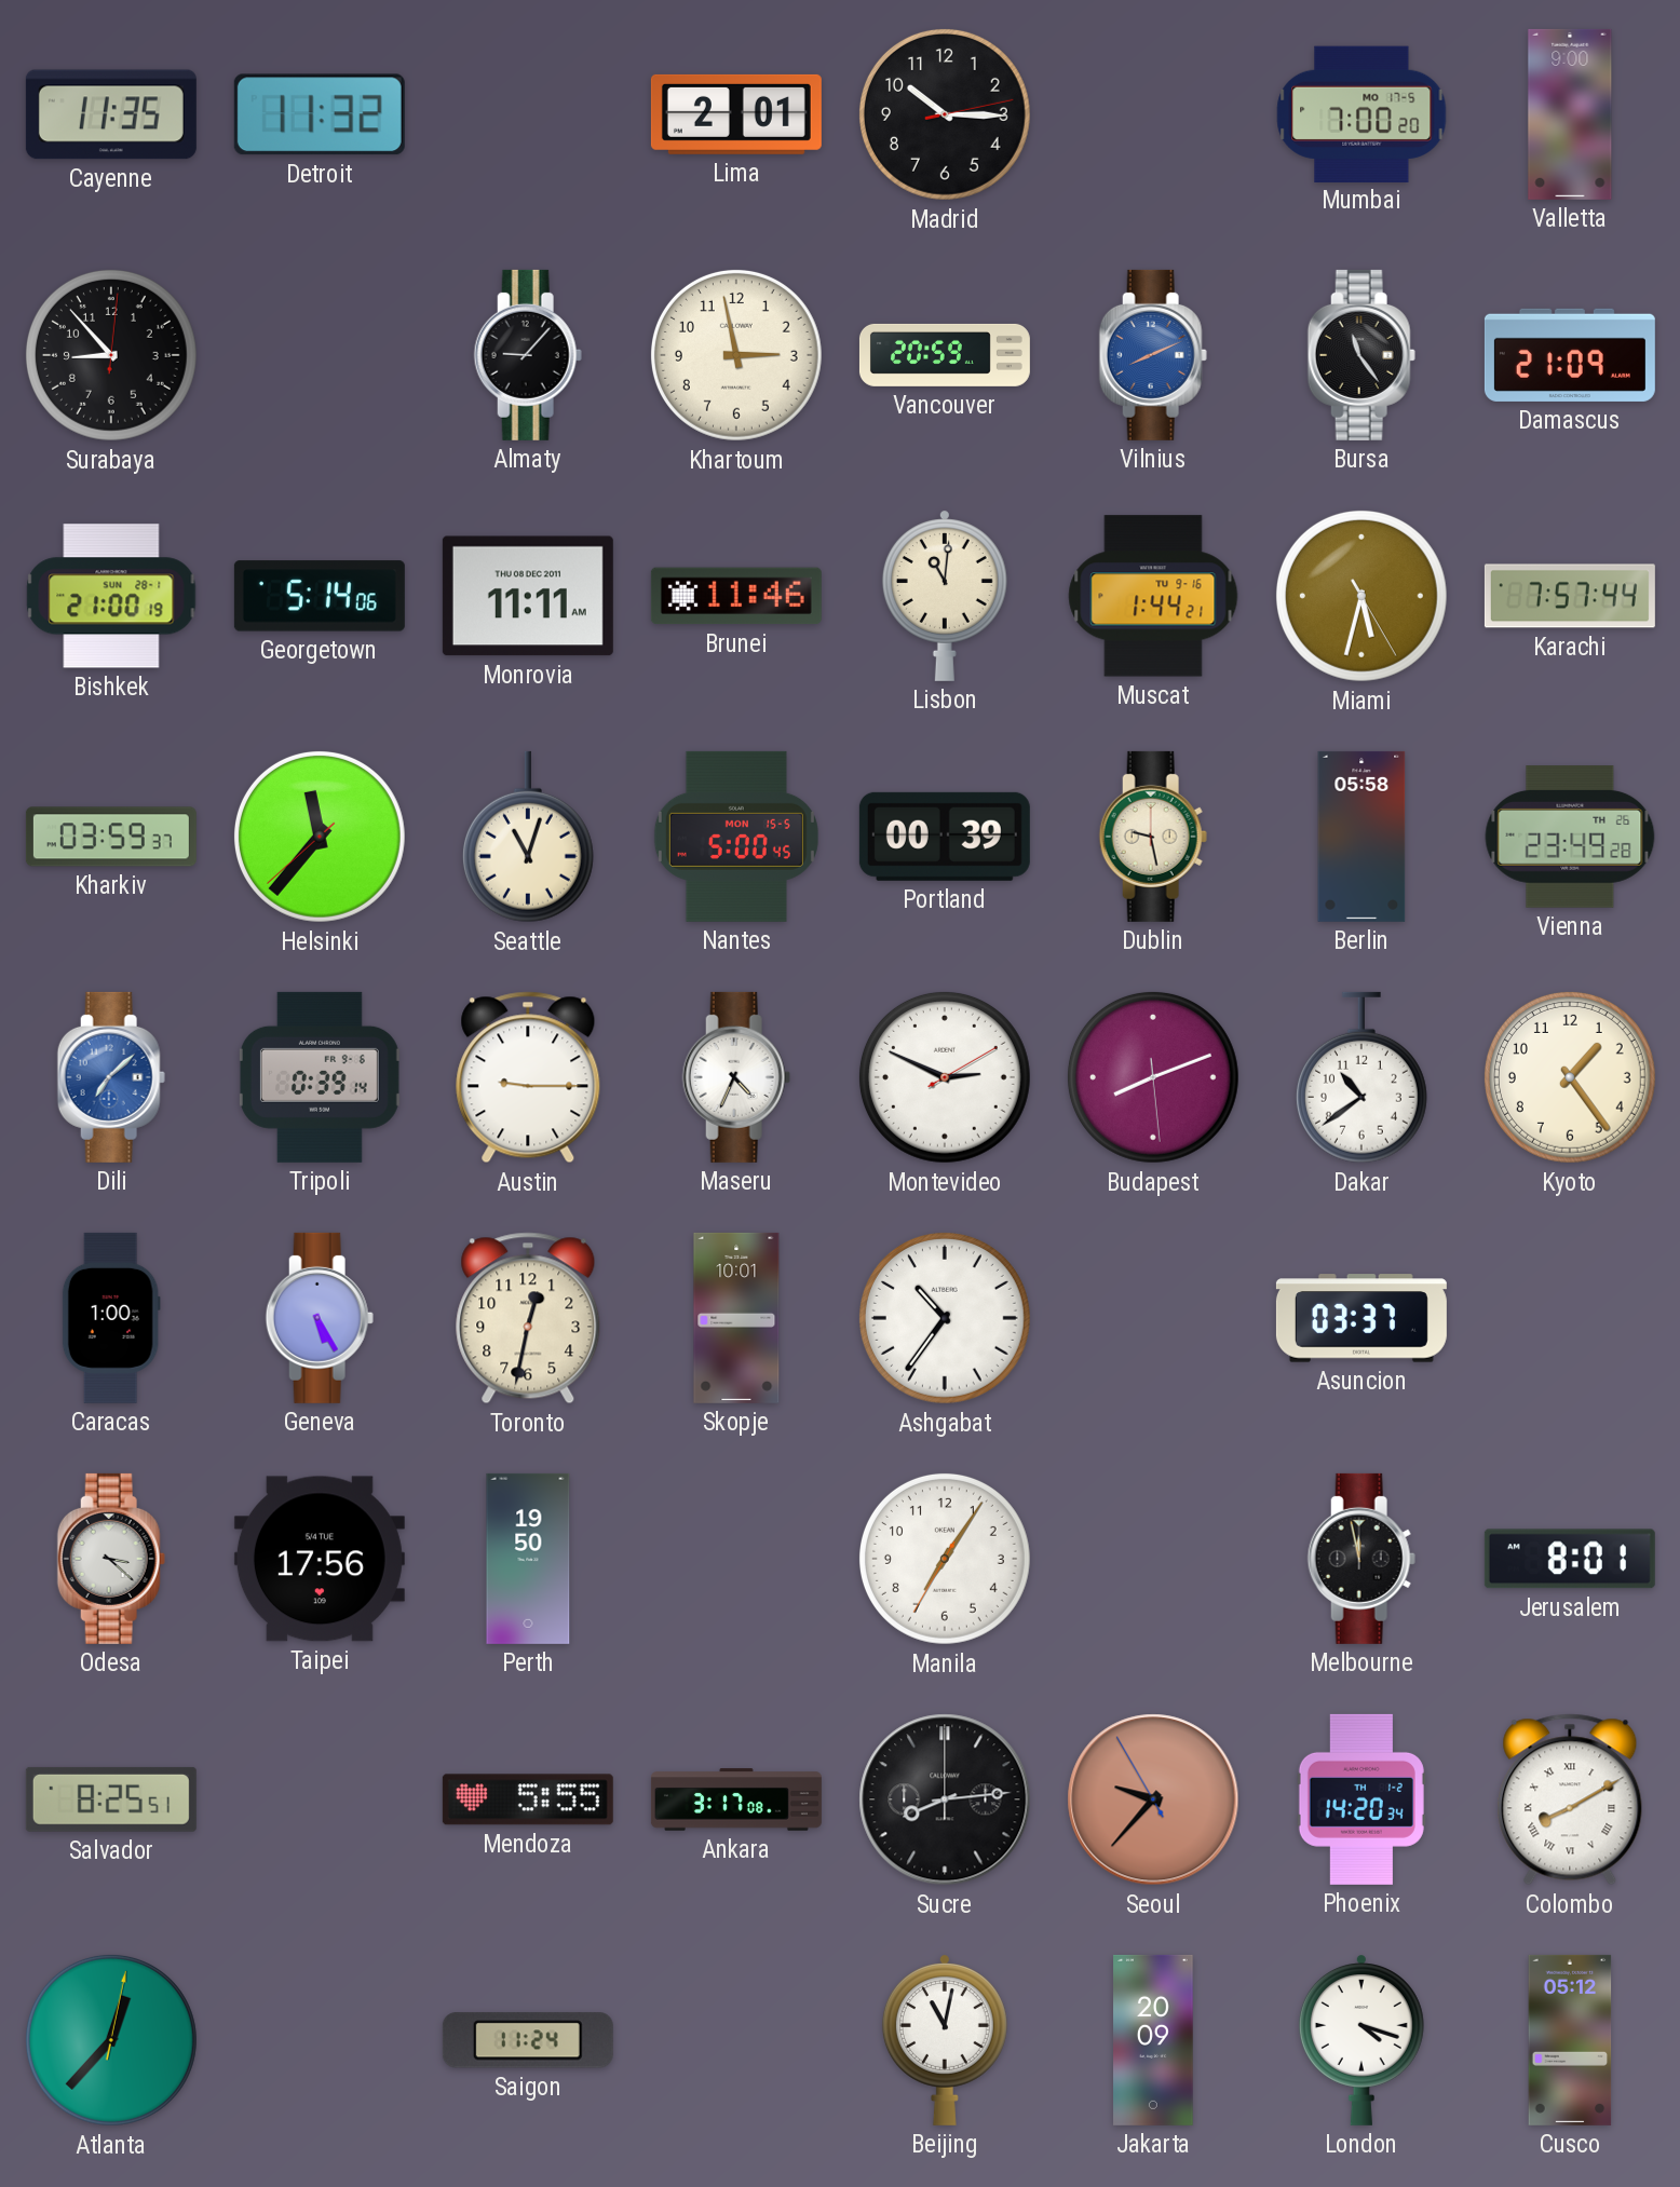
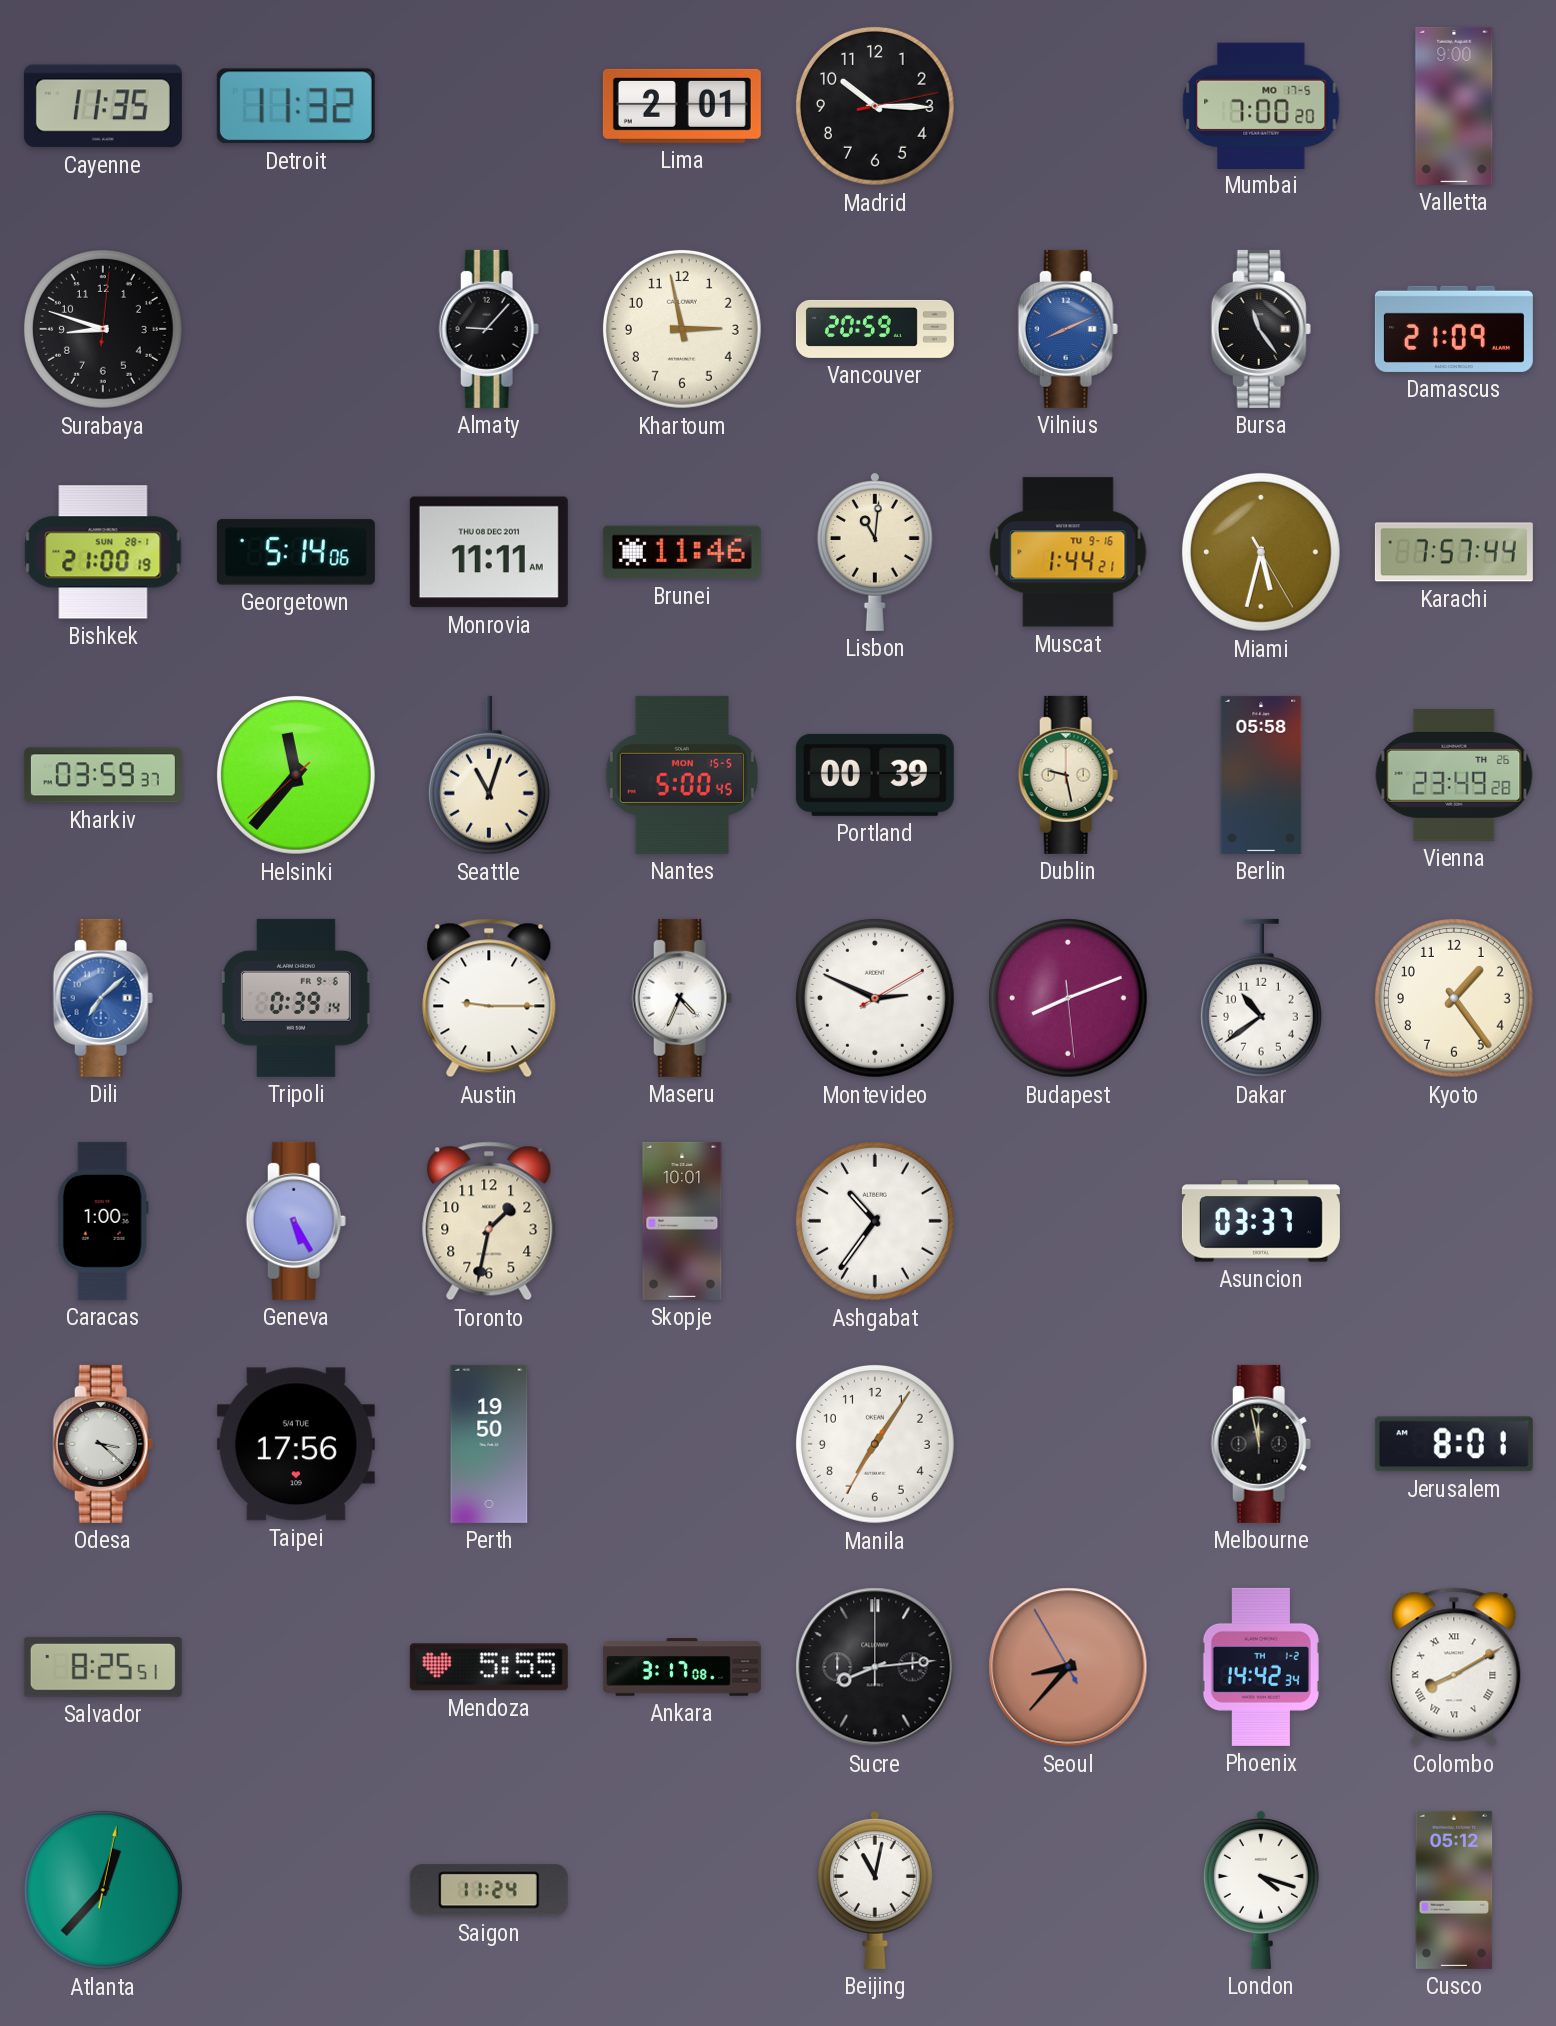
Surabaya: 8:53 -> 8:48
Toronto: 12:32 -> 1:32
Seoul: 9:36 -> 8:36
Phoenix: 14:20 -> 14:42
Jakarta: 20:09 -> none
